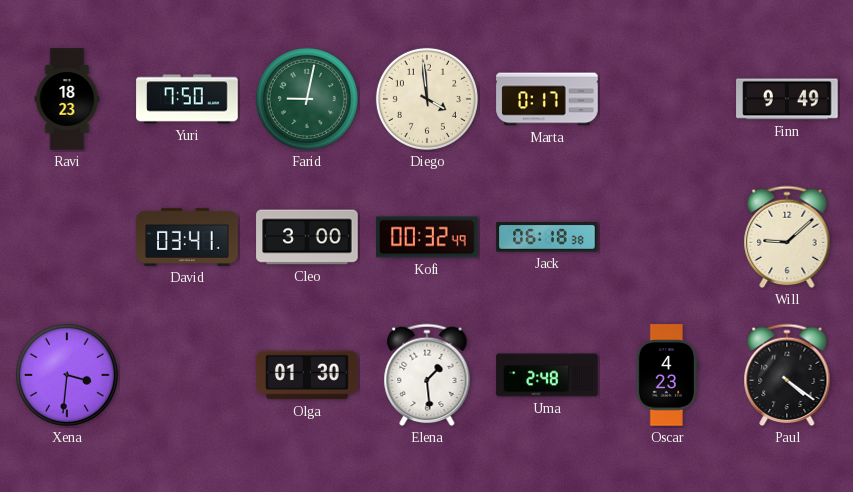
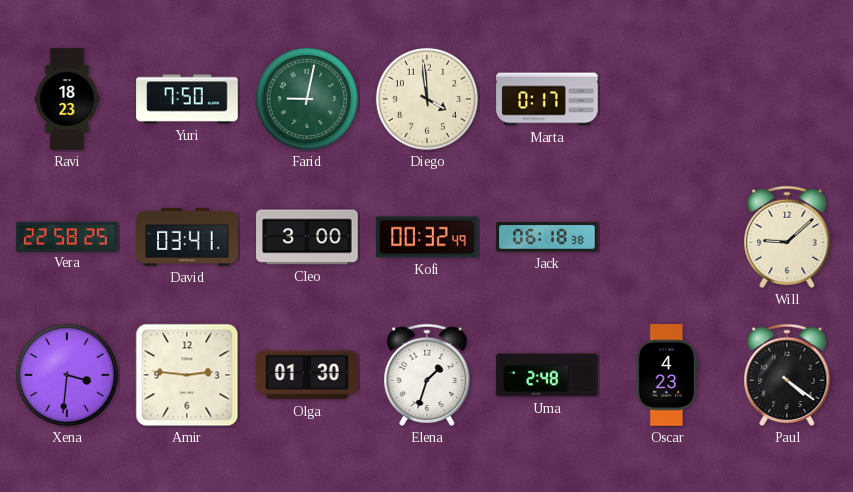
Finn: 9:49 -> none
Vera: none -> 22:58
Amir: none -> 2:46
Elena: 1:29 -> 1:33
